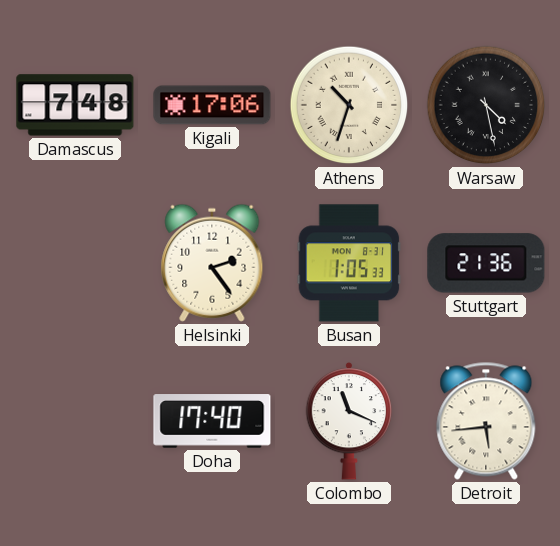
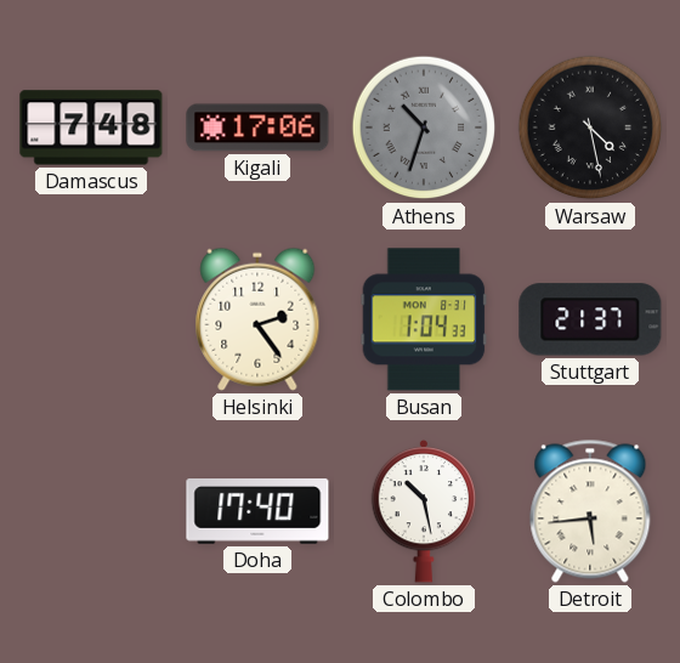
Athens dial: cream -> grey
Busan: 1:05 -> 1:04
Stuttgart: 21:36 -> 21:37
Colombo: 11:19 -> 10:28
